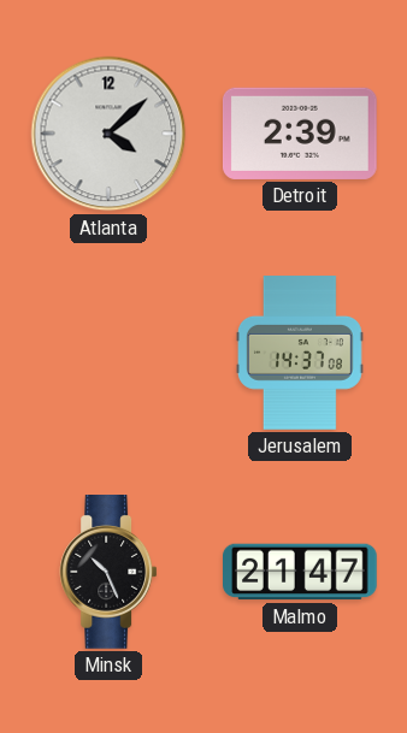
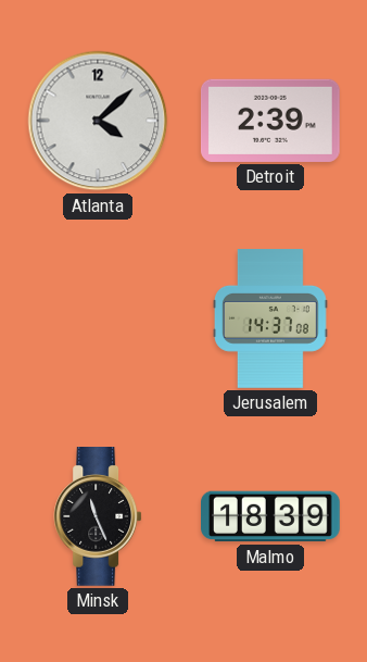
Minsk: 10:26 -> 11:26
Malmo: 21:47 -> 18:39
